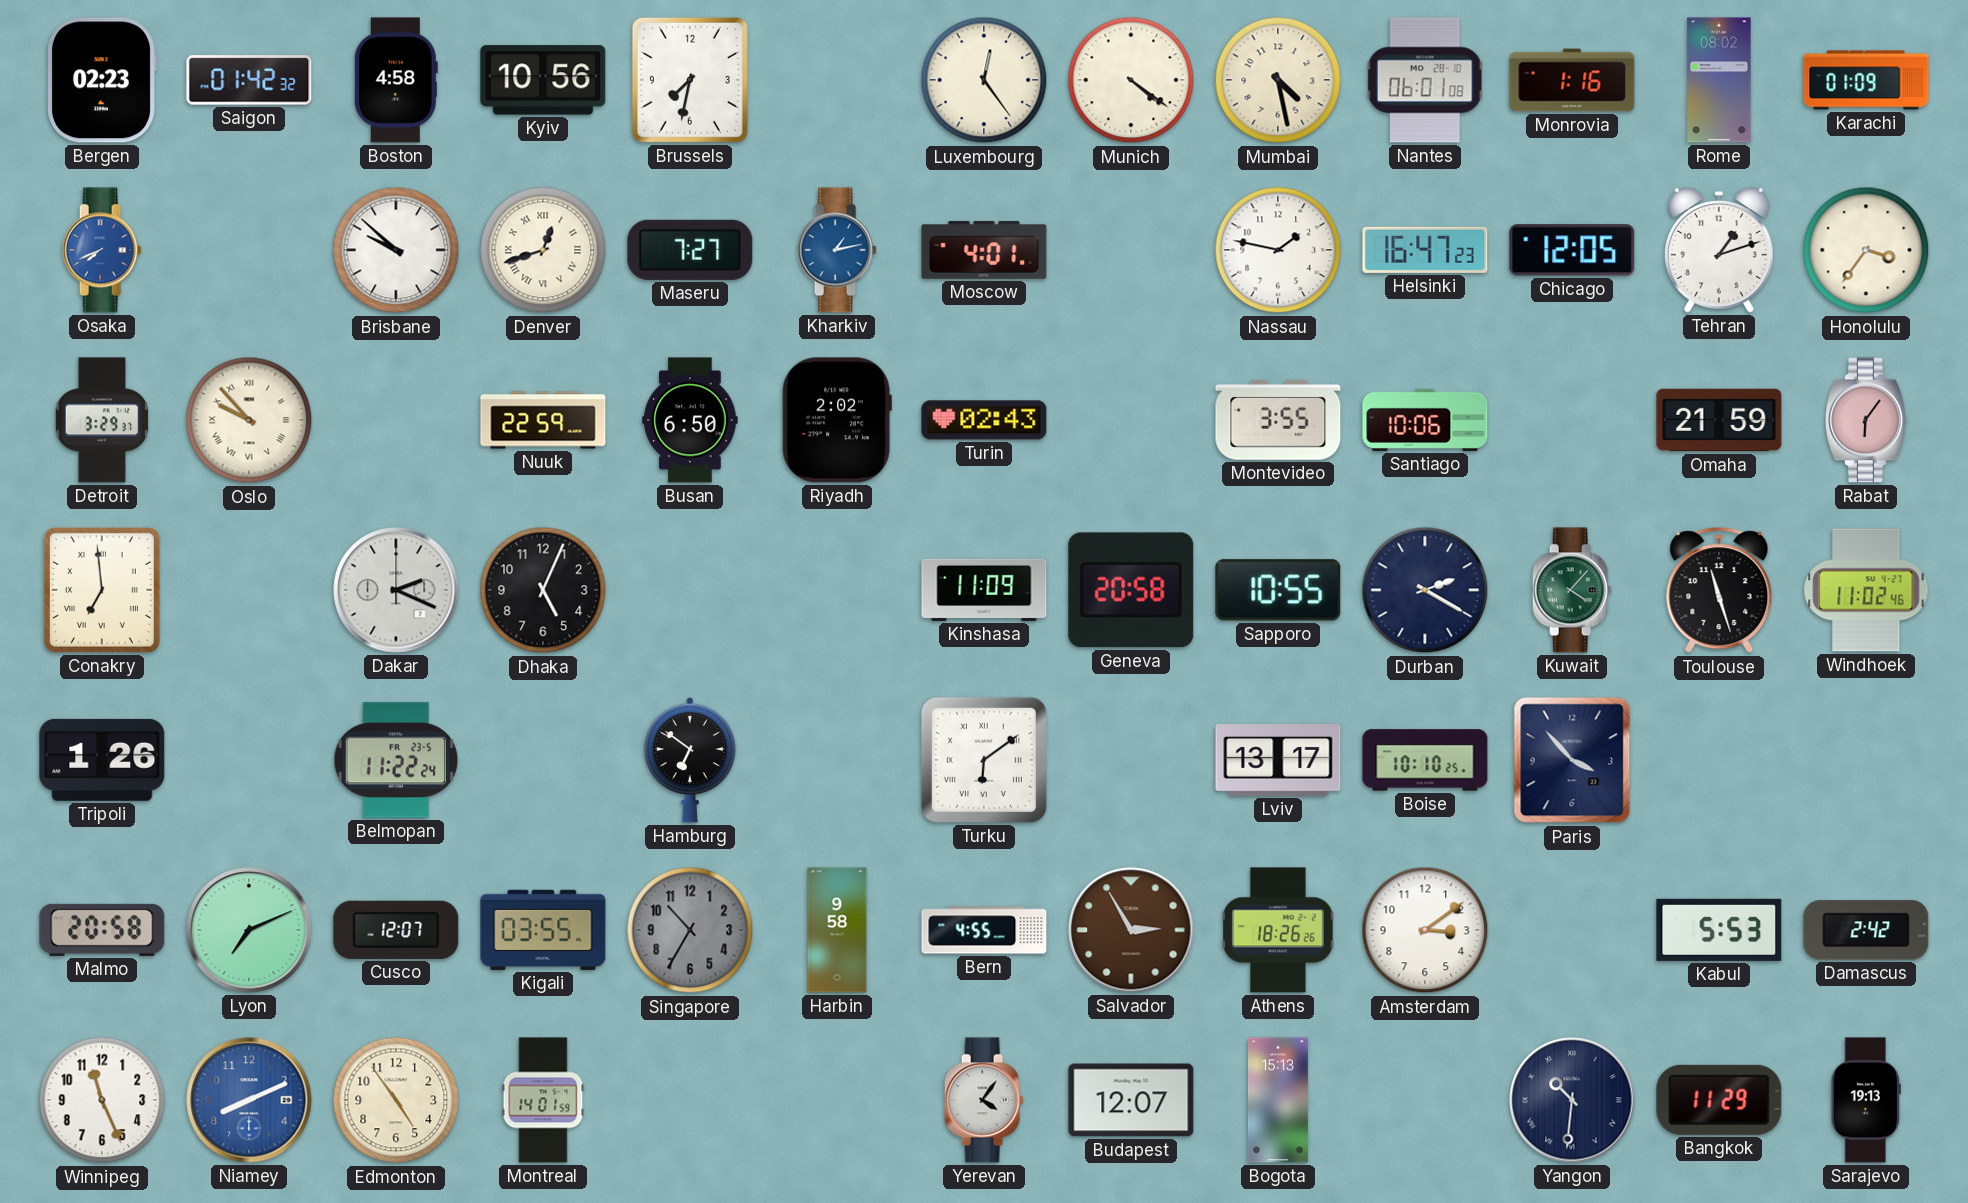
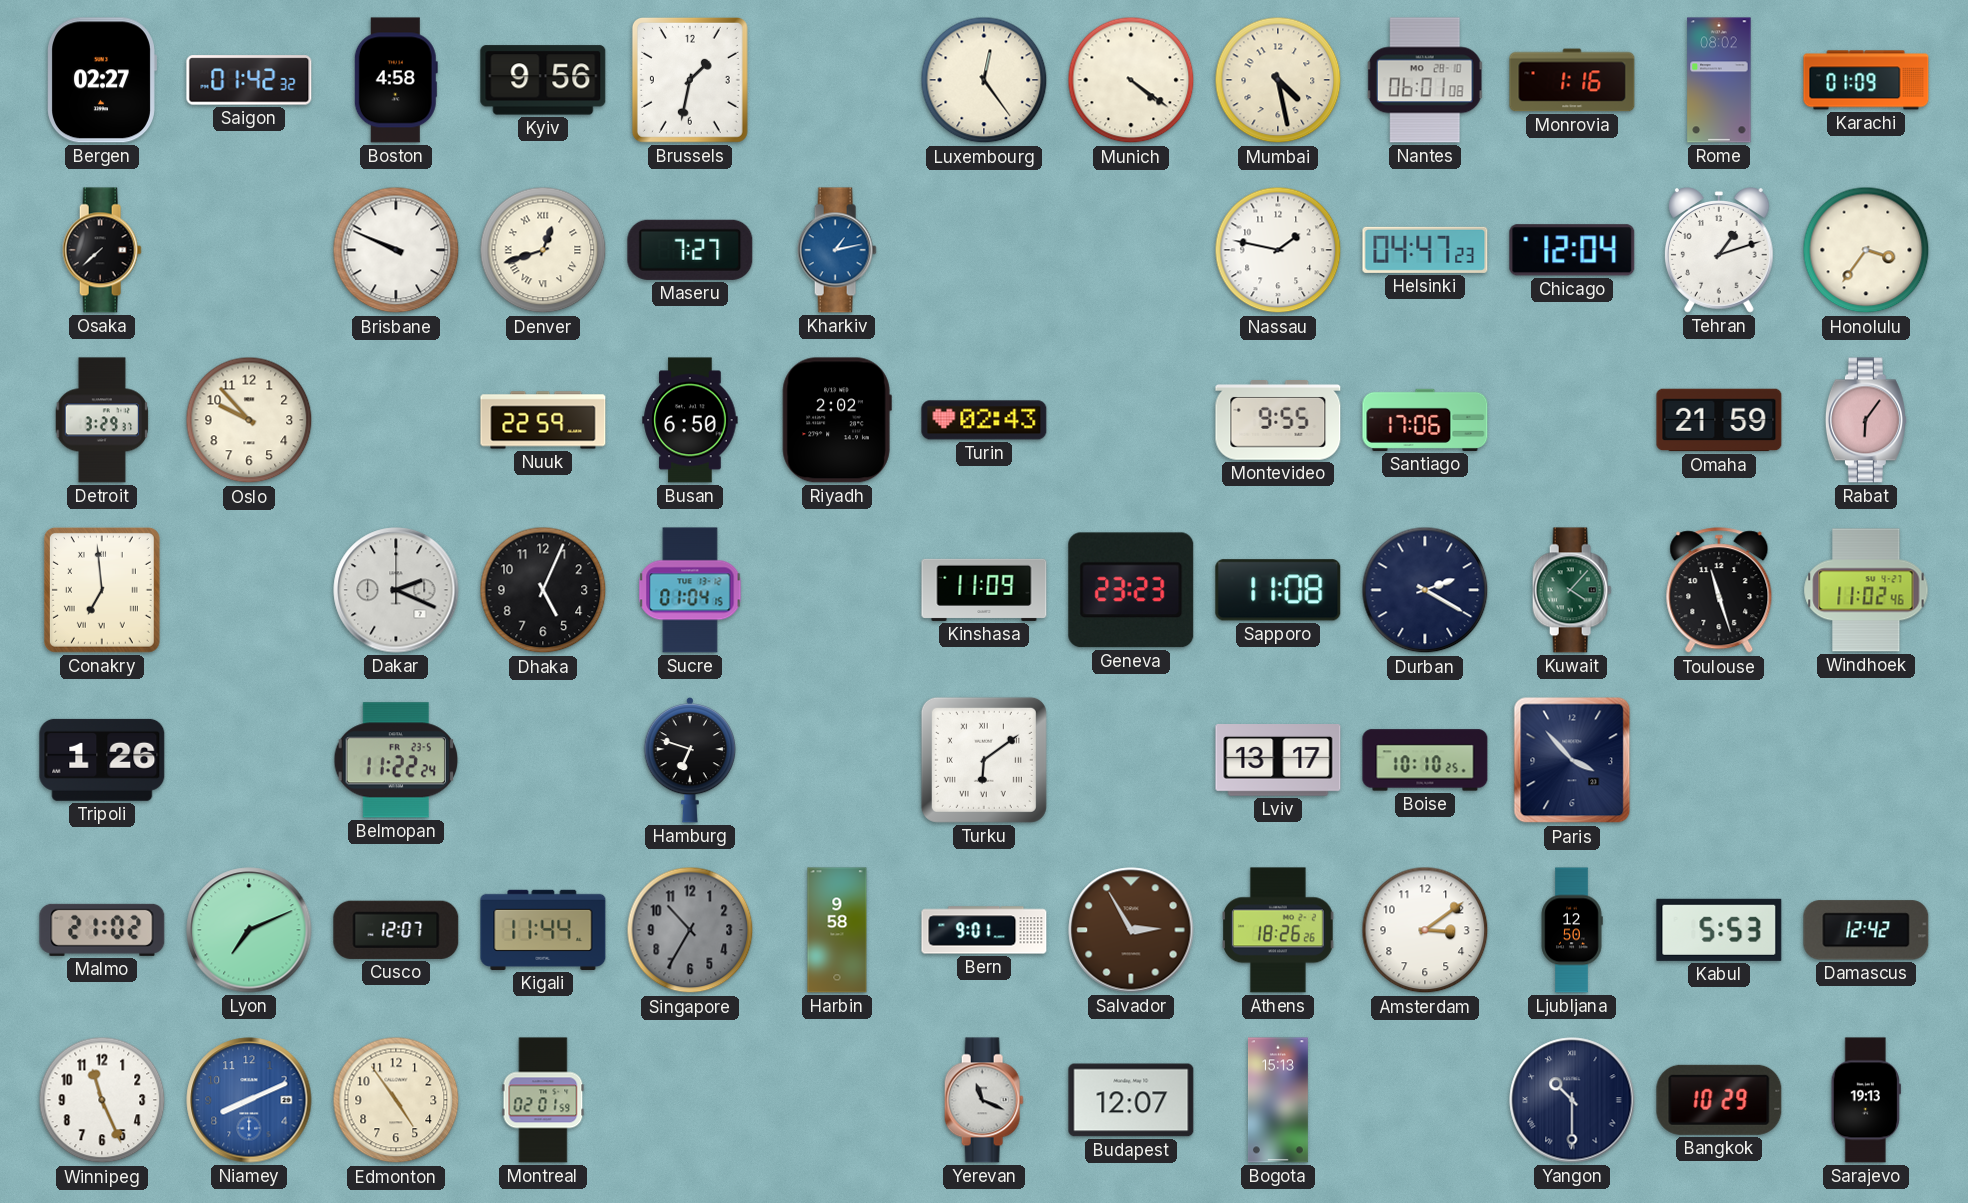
Bergen: 02:23 -> 02:27
Kyiv: 10:56 -> 9:56
Brussels: 7:32 -> 1:32
Osaka: 7:41 -> 7:38
Osaka dial: blue -> black
Brisbane: 9:52 -> 9:49
Moscow: 4:01 -> none
Helsinki: 16:47 -> 04:47
Chicago: 12:05 -> 12:04
Oslo numerals: Roman -> Arabic
Montevideo: 3:55 -> 9:55
Santiago: 10:06 -> 17:06
Sucre: none -> 01:04
Geneva: 20:58 -> 23:23
Sapporo: 10:55 -> 11:08
Hamburg: 6:51 -> 6:48
Malmo: 20:58 -> 21:02
Kigali: 03:55 -> 11:44
Bern: 4:55 -> 9:01
Ljubljana: none -> 12:50
Damascus: 2:42 -> 12:42
Montreal: 14:01 -> 02:01
Yerevan: 4:06 -> 11:19
Yangon: 10:31 -> 10:30
Bangkok: 11:29 -> 10:29
